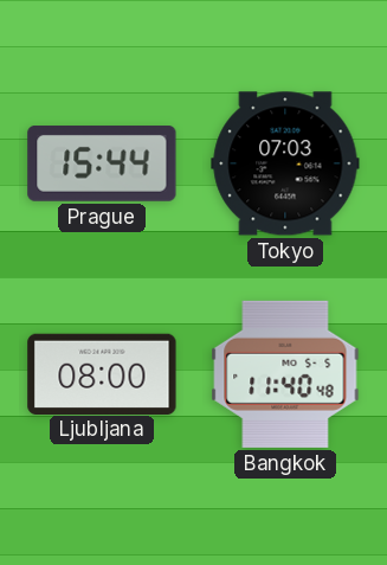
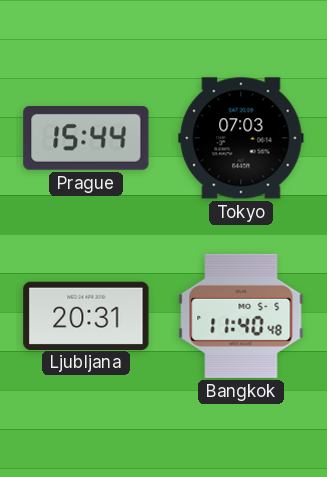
Ljubljana: 08:00 -> 20:31
